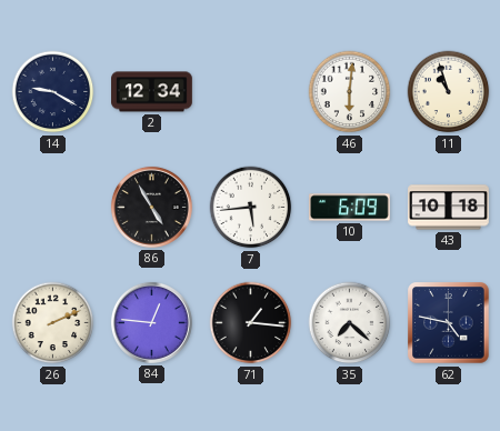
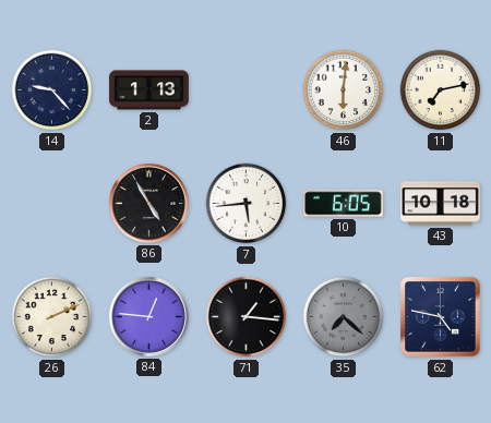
14: 9:20 -> 9:23
2: 12:34 -> 1:13
11: 10:57 -> 7:13
10: 6:09 -> 6:05
35 dial: white -> grey
